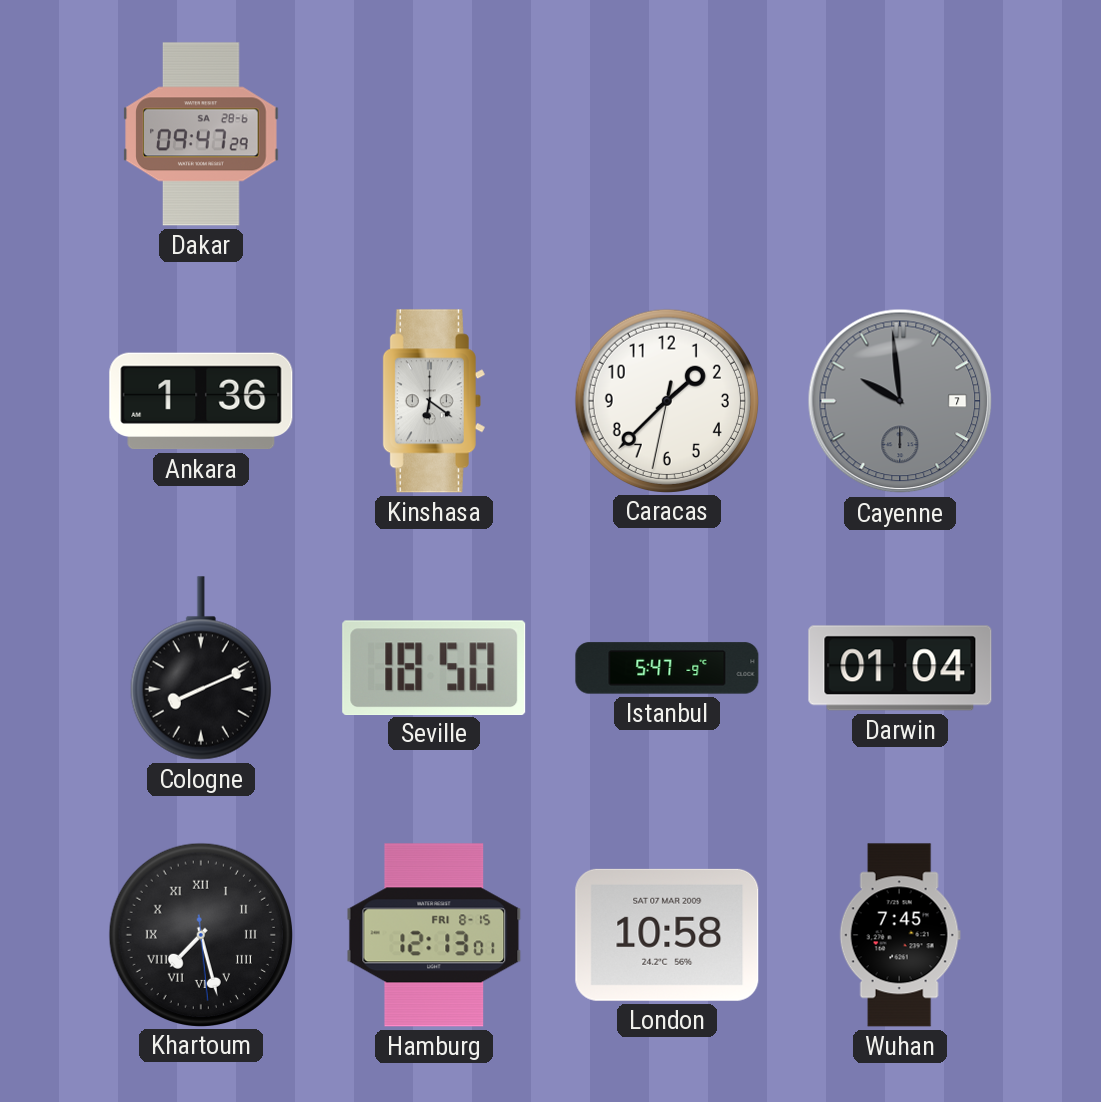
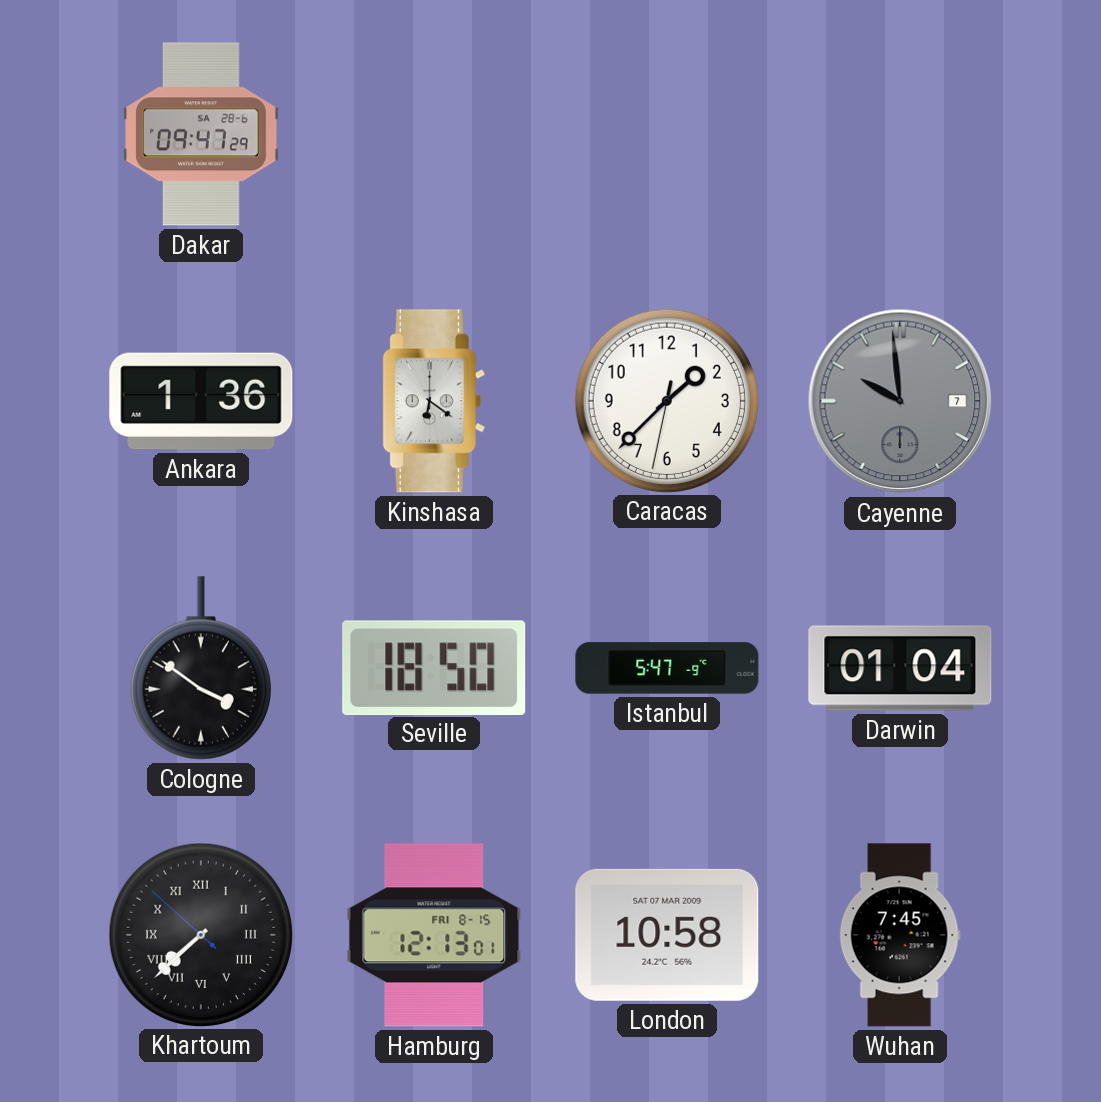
Cologne: 8:11 -> 3:51
Khartoum: 7:27 -> 7:37
